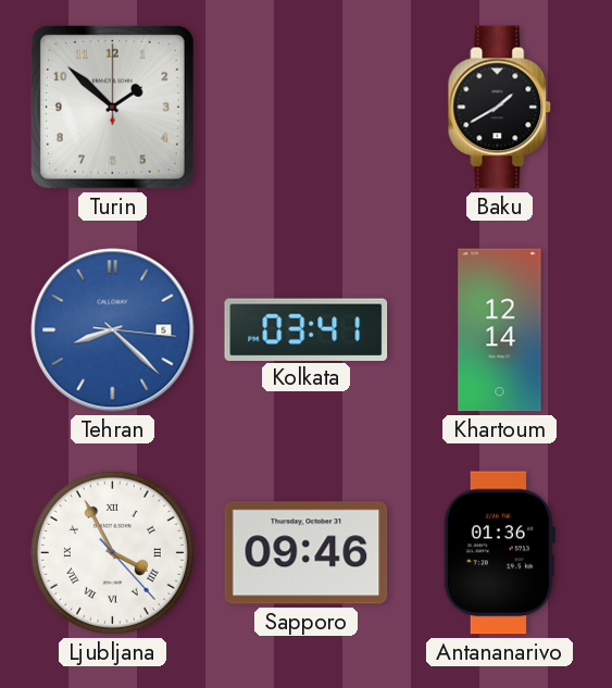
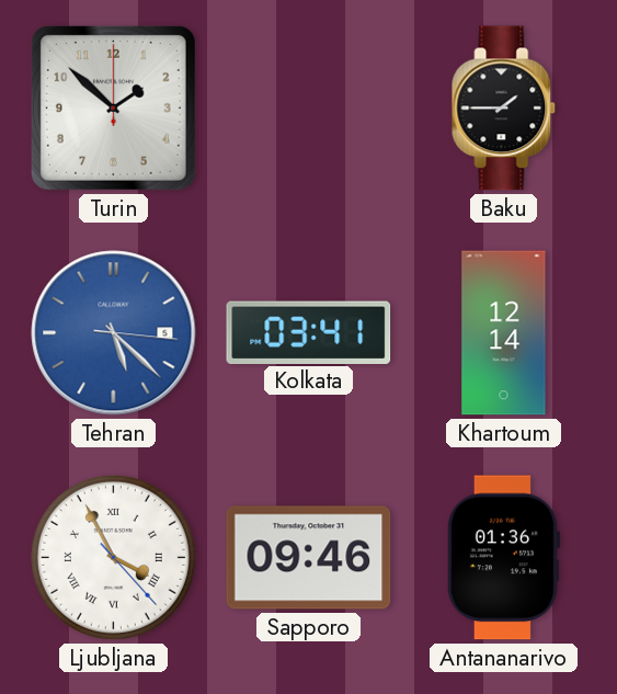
Baku: 1:40 -> 1:45
Tehran: 8:22 -> 5:22
